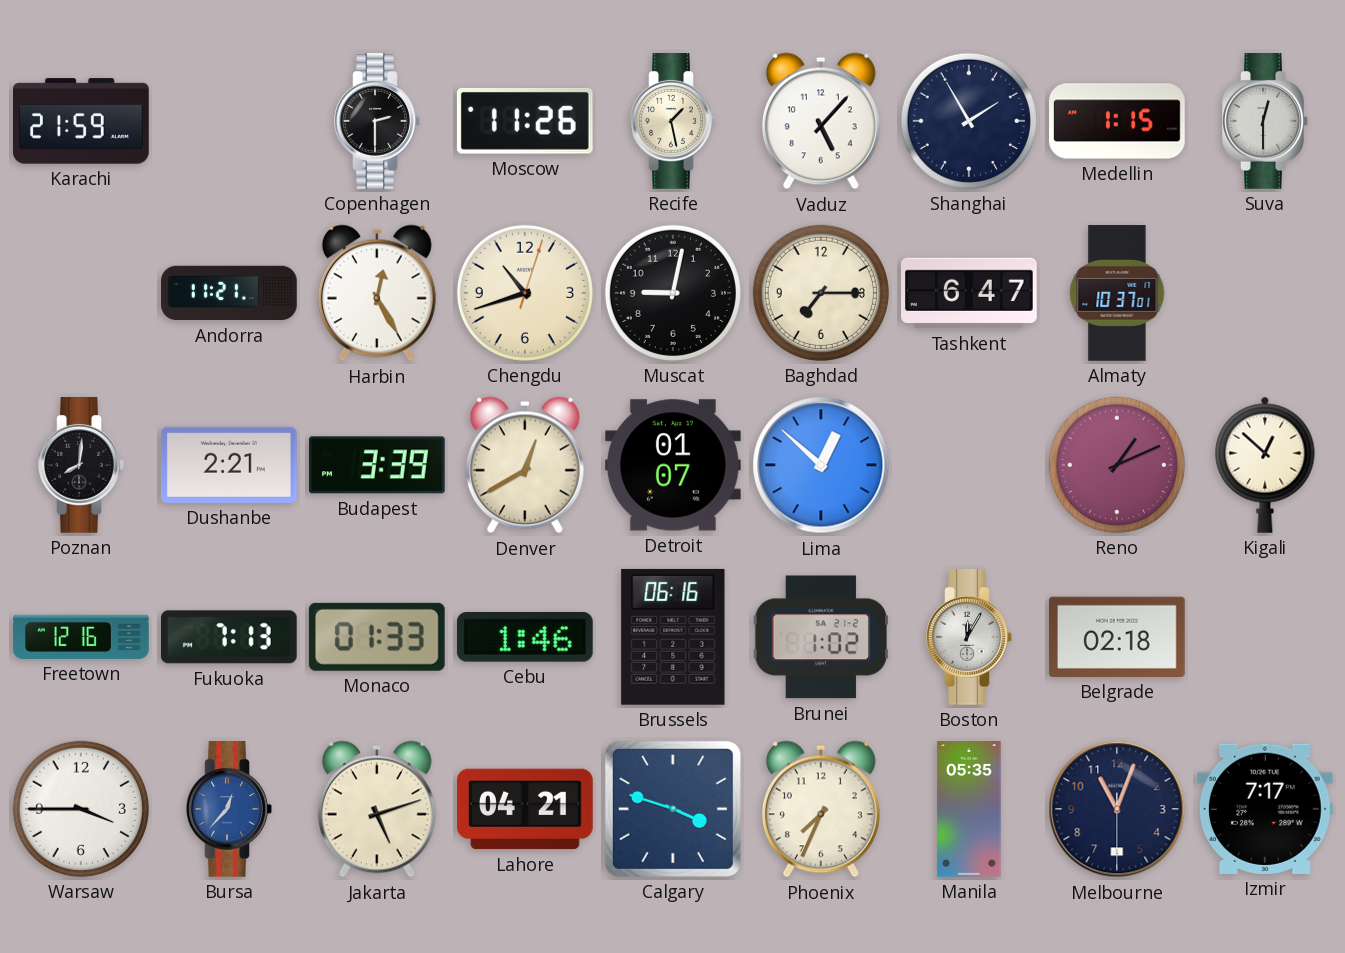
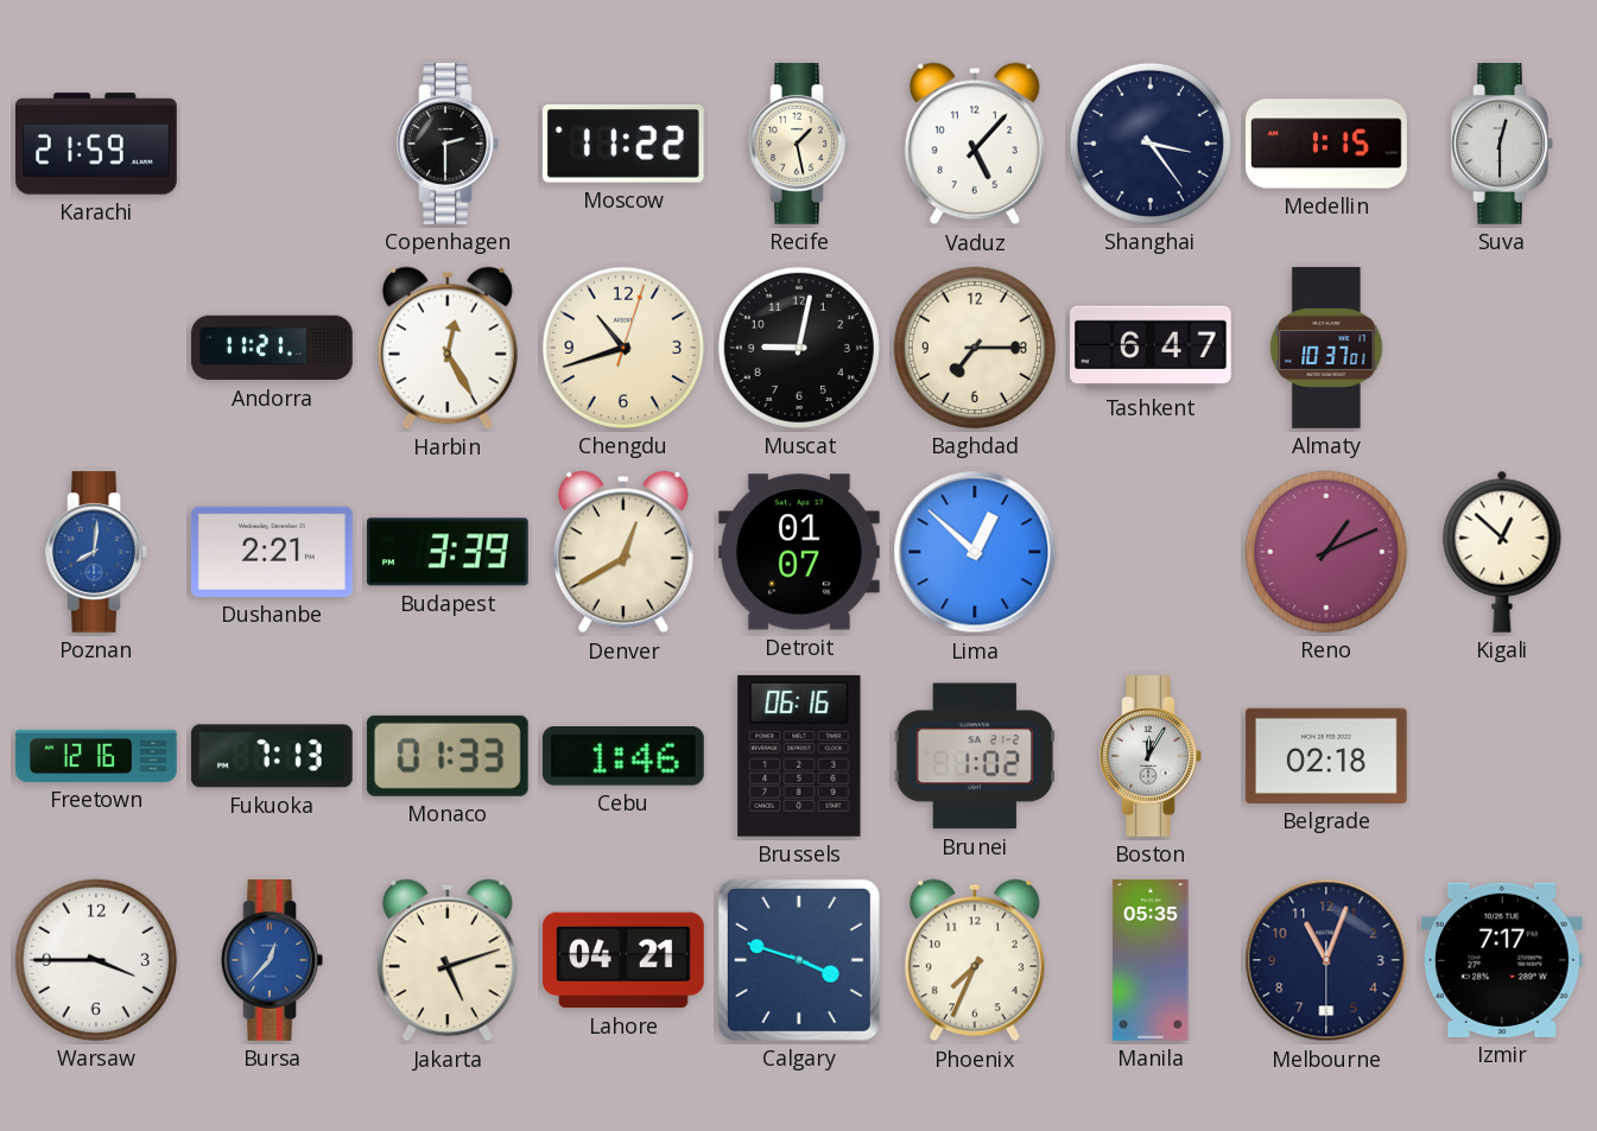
Moscow: 11:26 -> 11:22
Shanghai: 1:55 -> 3:24
Poznan dial: black -> blue
